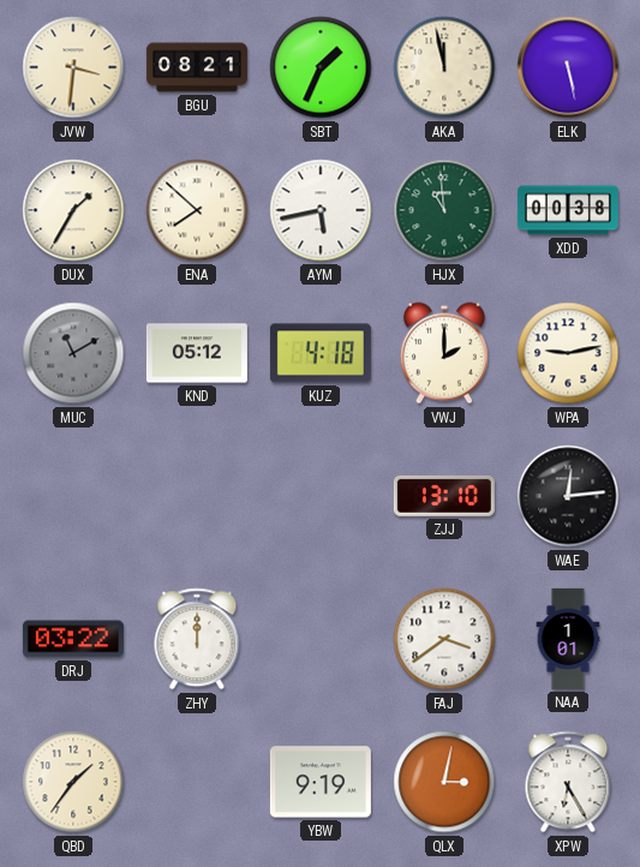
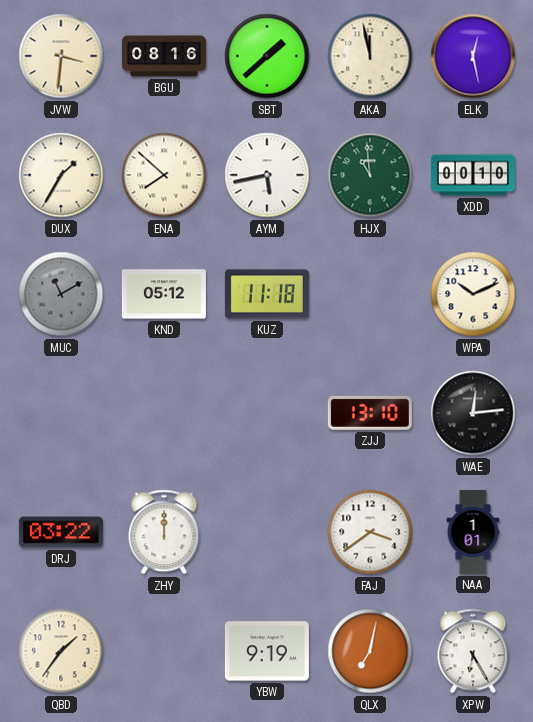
BGU: 08:21 -> 08:16
SBT: 1:34 -> 1:38
ELK: 5:28 -> 12:28
XDD: 00:38 -> 00:10
KUZ: 4:18 -> 11:18
VWJ: 2:00 -> none
WPA: 9:13 -> 10:11
QLX: 3:02 -> 7:02
